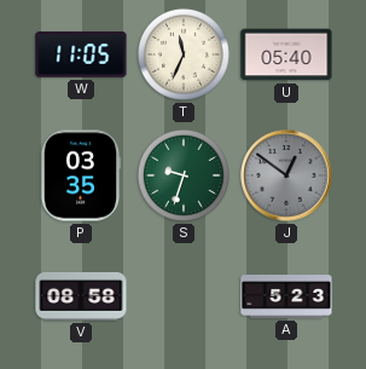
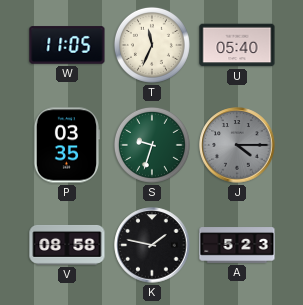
J: 12:51 -> 4:15
K: none -> 1:47
